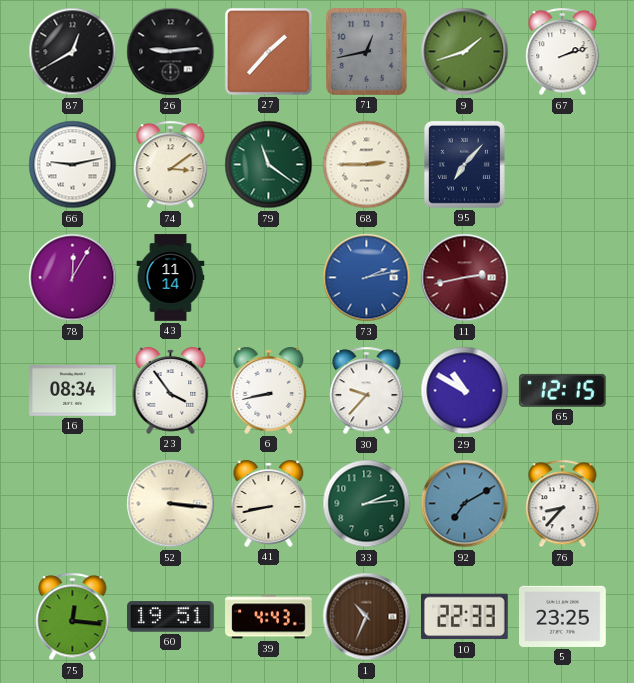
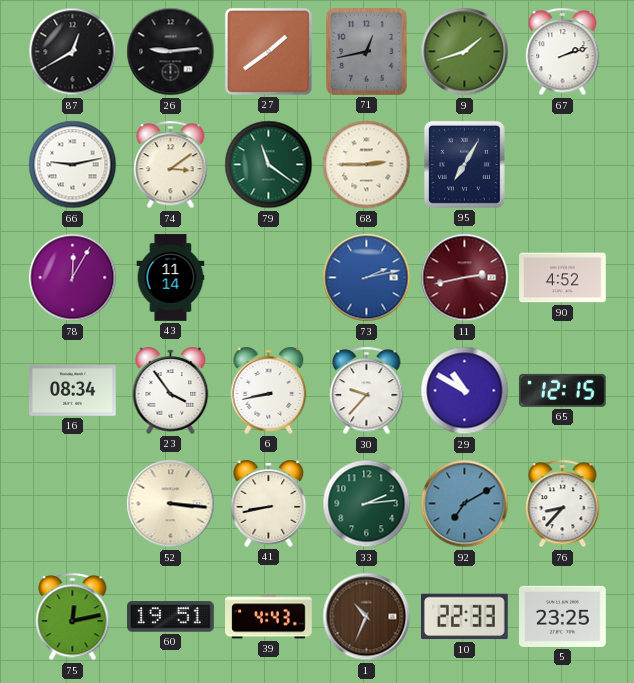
27: 1:37 -> 1:39
95: 7:07 -> 7:05
90: none -> 4:52
75: 12:16 -> 12:13
